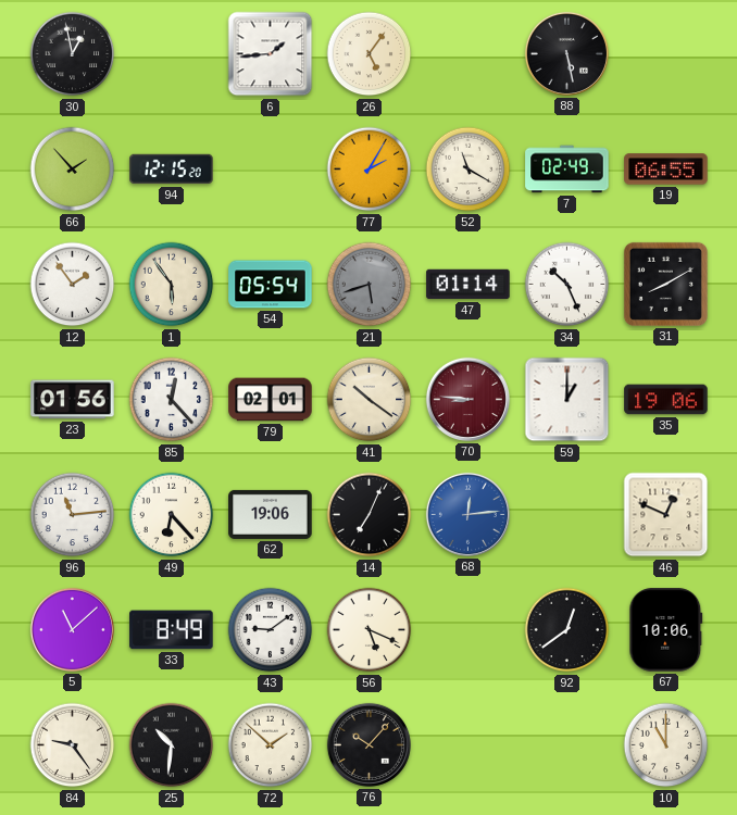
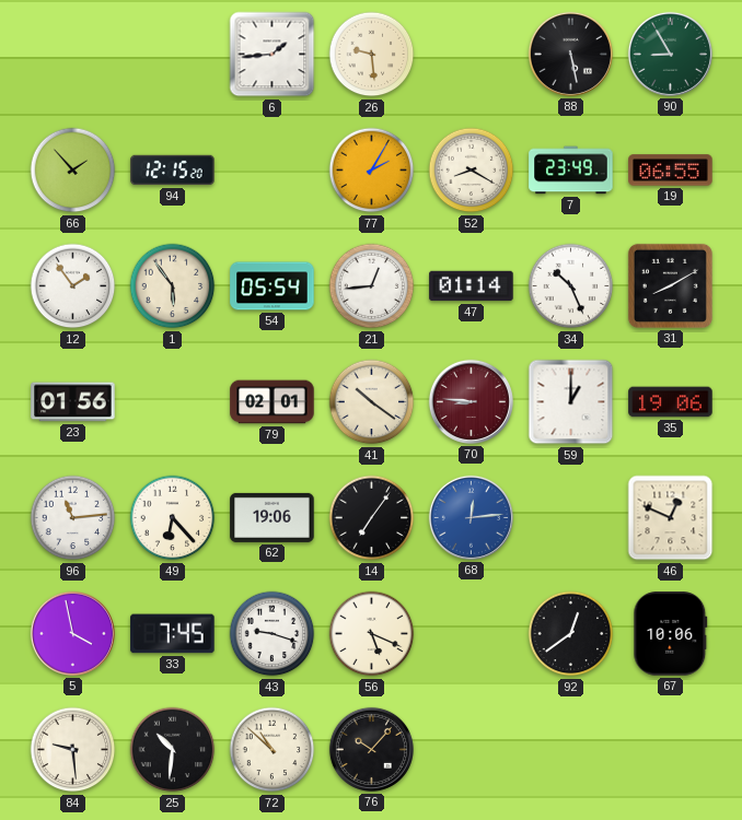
30: 12:58 -> none
26: 5:06 -> 9:29
90: none -> 8:55
52: 11:20 -> 8:20
7: 02:49 -> 23:49
21: 5:42 -> 12:44
21 dial: grey -> white
85: 12:23 -> none
14: 7:04 -> 7:06
5: 11:08 -> 3:58
33: 8:49 -> 7:45
43: 9:09 -> 9:18
84: 9:24 -> 9:29
72: 1:52 -> 10:52
10: 11:00 -> none
